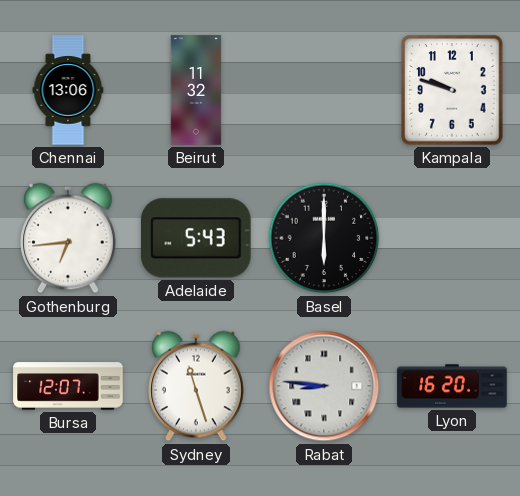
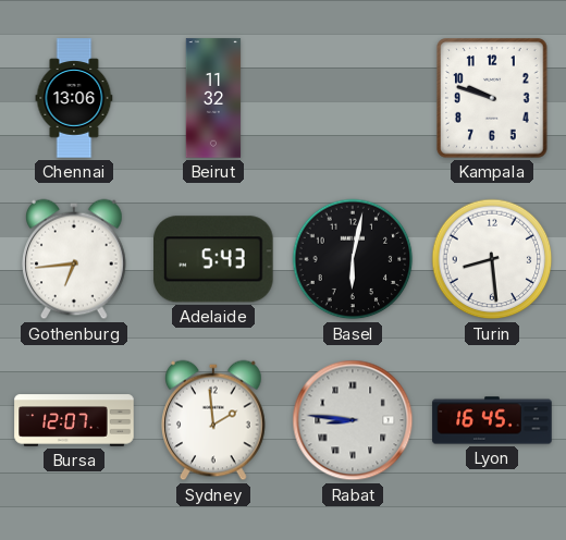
Basel: 6:00 -> 6:02
Turin: none -> 8:29
Sydney: 11:27 -> 1:59
Lyon: 16:20 -> 16:45
